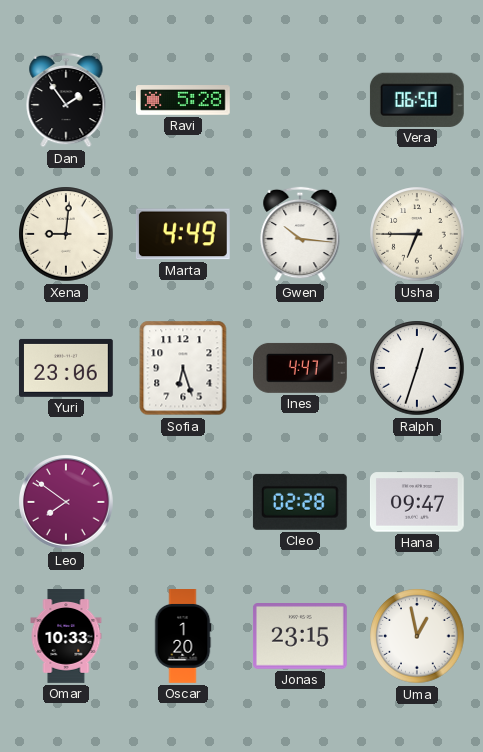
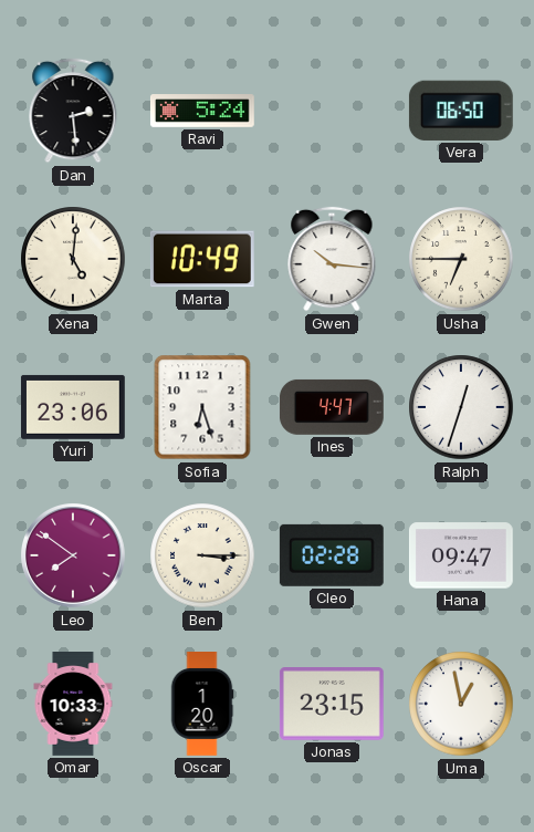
Dan: 1:54 -> 2:29
Ravi: 5:28 -> 5:24
Xena: 9:01 -> 5:01
Marta: 4:49 -> 10:49
Ben: none -> 3:15
